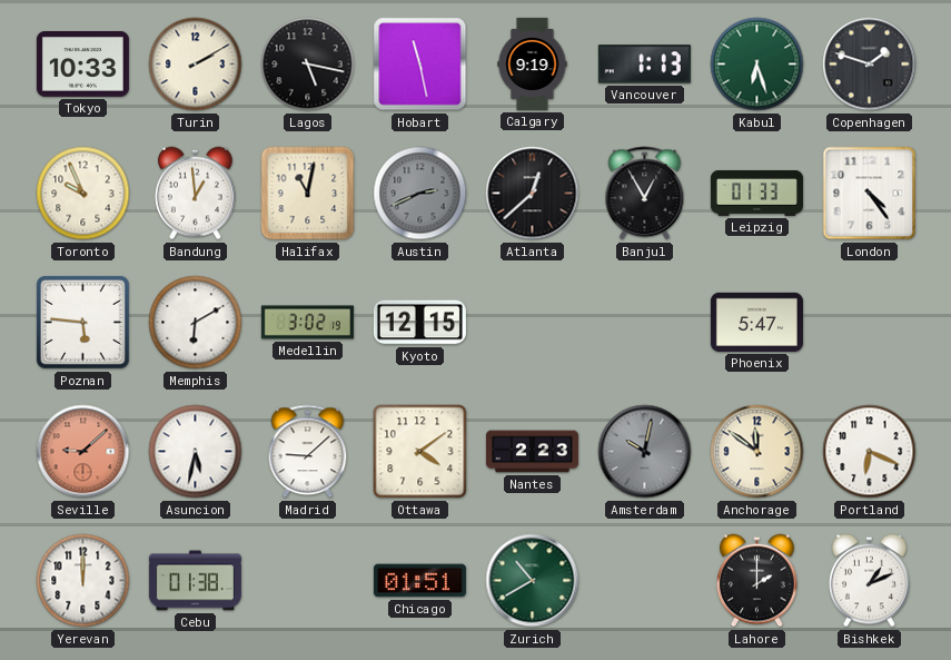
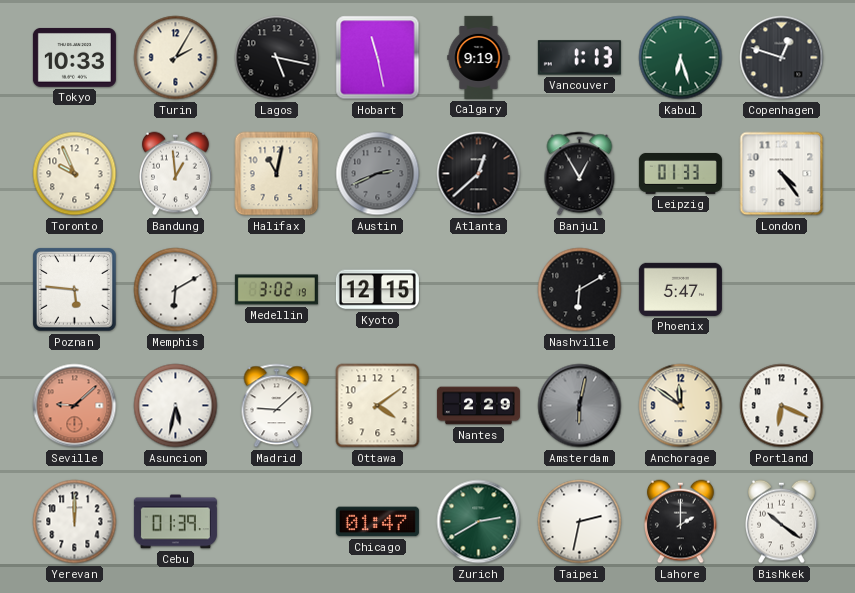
Turin: 2:10 -> 2:05
Copenhagen: 1:48 -> 12:48
Nashville: none -> 6:10
Nantes: 2:23 -> 2:29
Amsterdam: 10:02 -> 6:02
Cebu: 01:38 -> 01:39
Chicago: 01:51 -> 01:47
Zurich: 10:40 -> 2:40
Taipei: none -> 2:32
Bishkek: 1:11 -> 10:21
